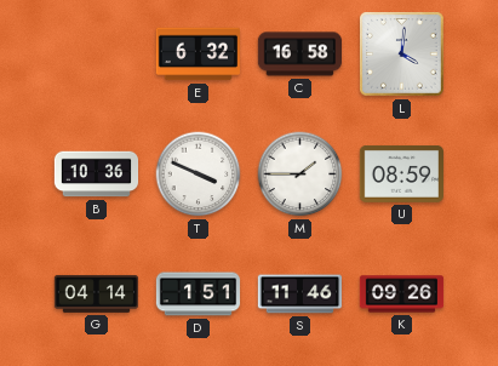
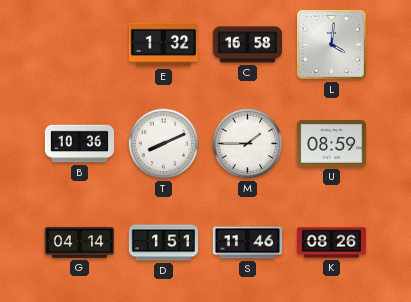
E: 6:32 -> 1:32
T: 3:49 -> 8:11
K: 09:26 -> 08:26
